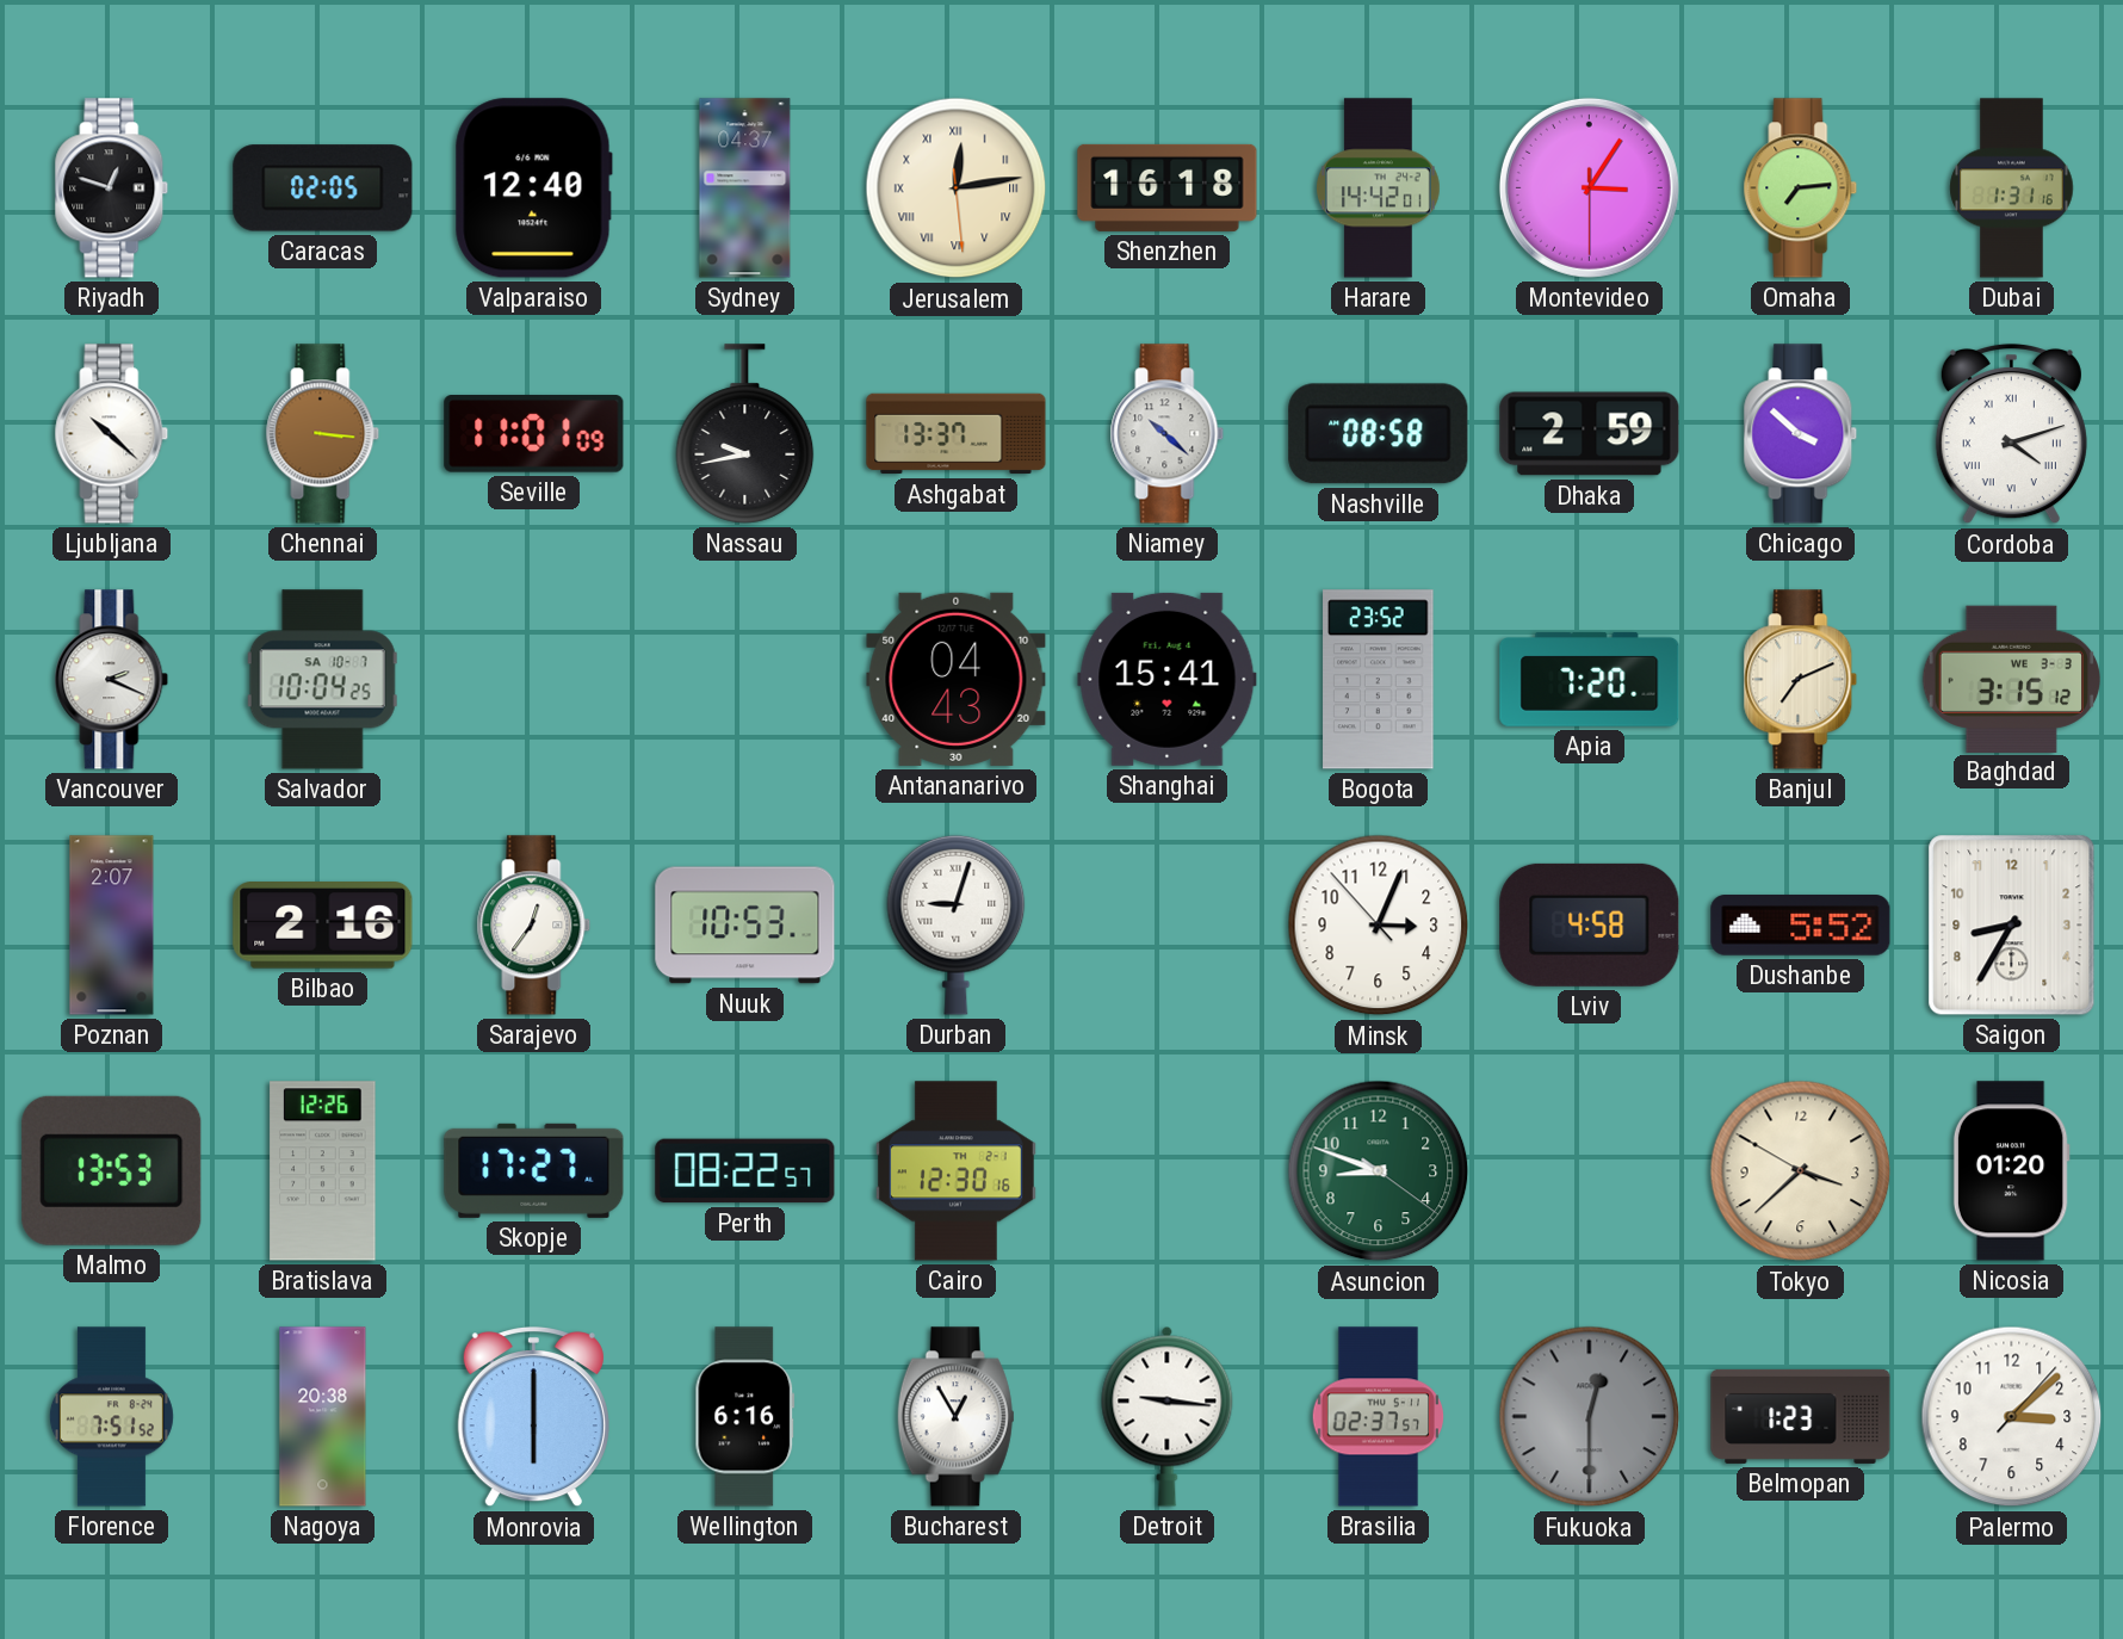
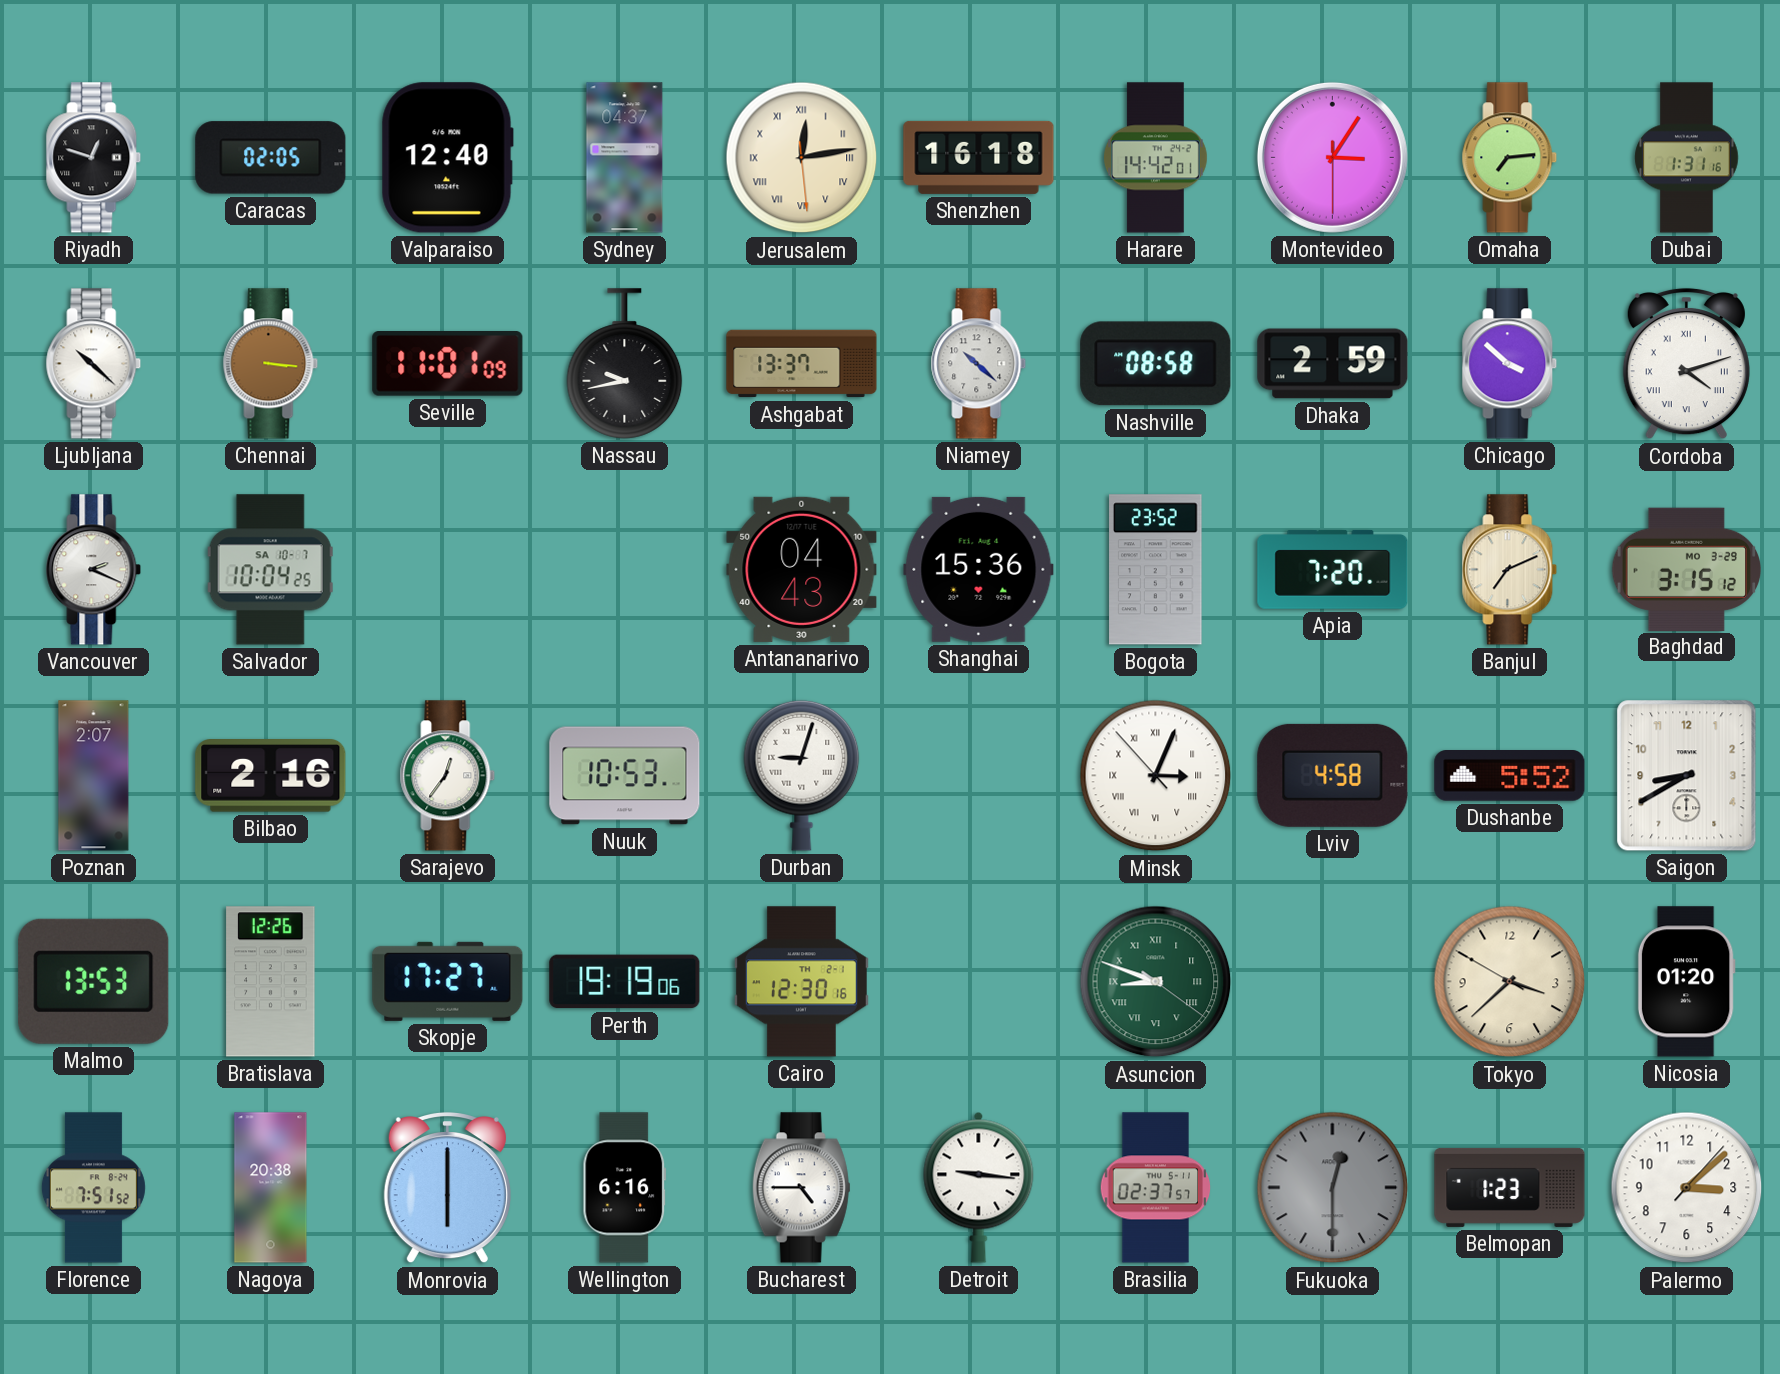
Shanghai: 15:41 -> 15:36
Baghdad date: WE 3-3 -> MO 3-29
Minsk numerals: Arabic -> Roman
Saigon: 8:35 -> 8:40
Perth: 08:22 -> 19:19
Asuncion numerals: Arabic -> Roman
Bucharest: 12:55 -> 4:45
